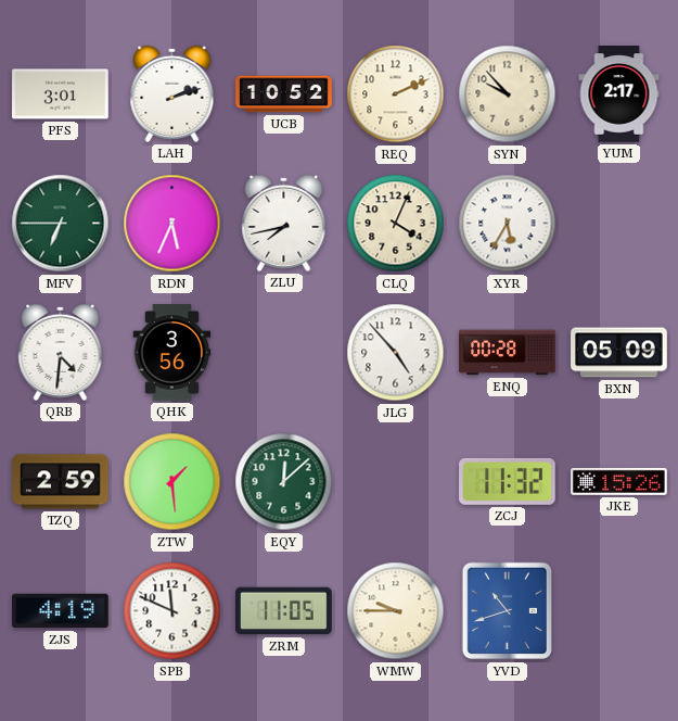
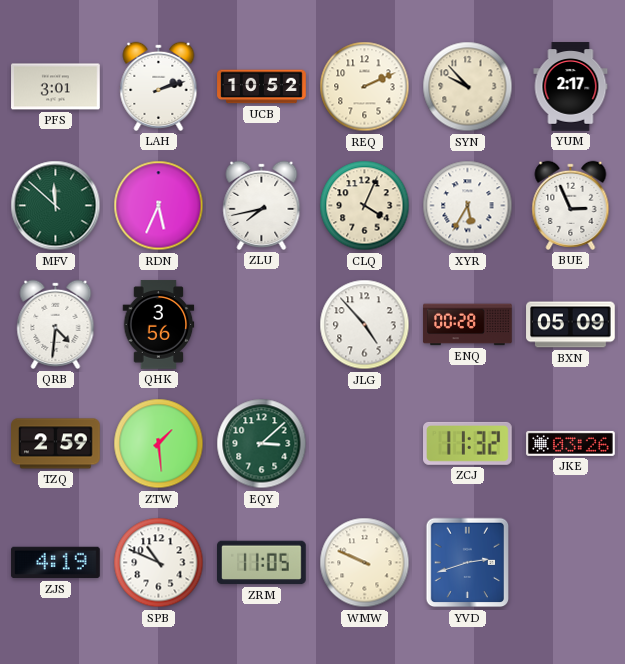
MFV: 6:45 -> 11:52
BUE: none -> 2:56
EQY: 12:08 -> 3:08
JKE: 15:26 -> 03:26
SPB: 11:49 -> 10:49
WMW: 9:45 -> 9:49
YVD: 10:42 -> 2:42
